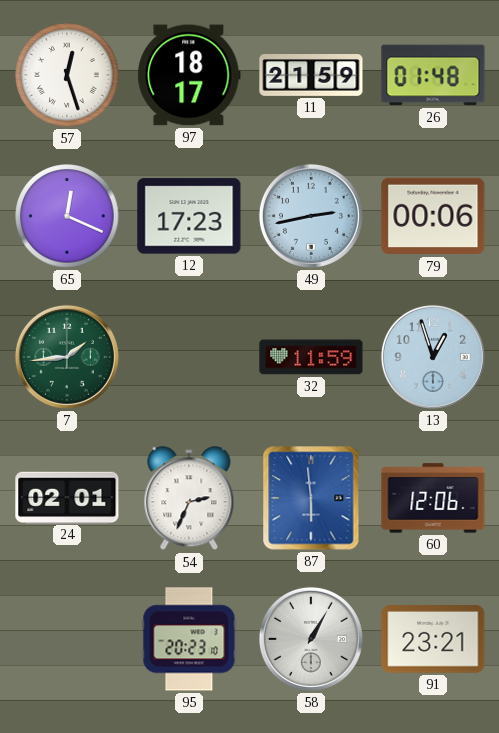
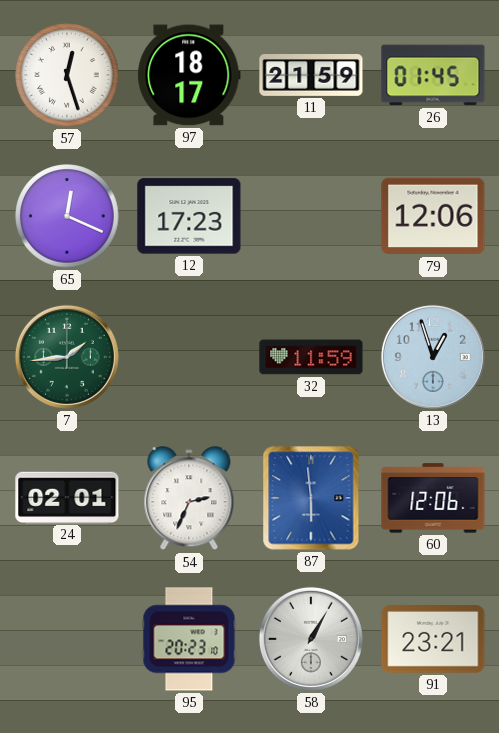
26: 01:48 -> 01:45
49: 2:43 -> none
79: 00:06 -> 12:06
